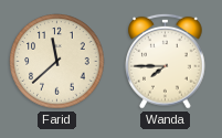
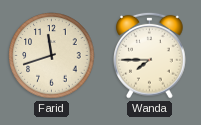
Farid: 11:38 -> 11:42
